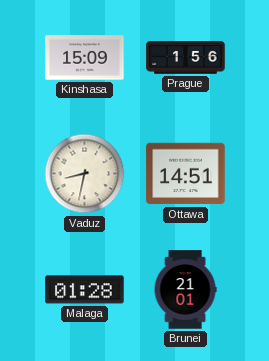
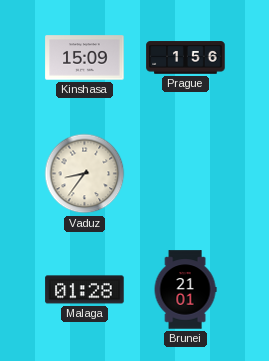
Vaduz: 8:32 -> 8:36
Ottawa: 14:51 -> none
